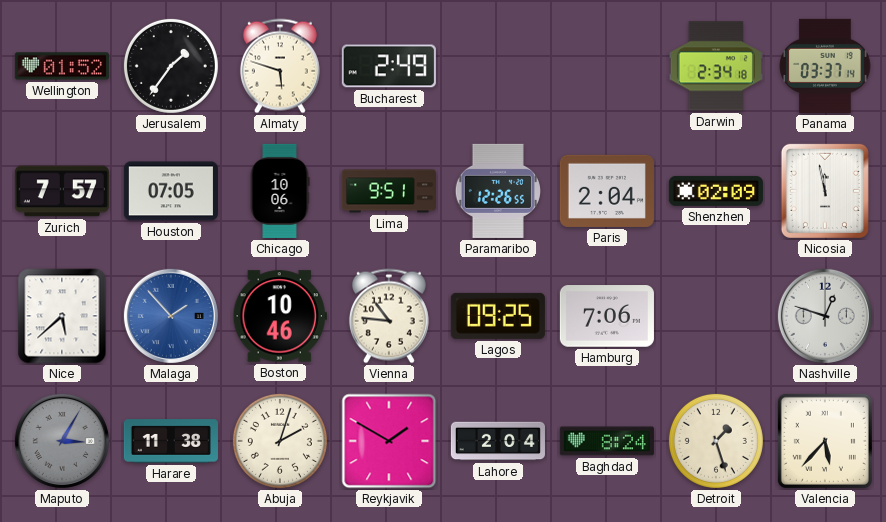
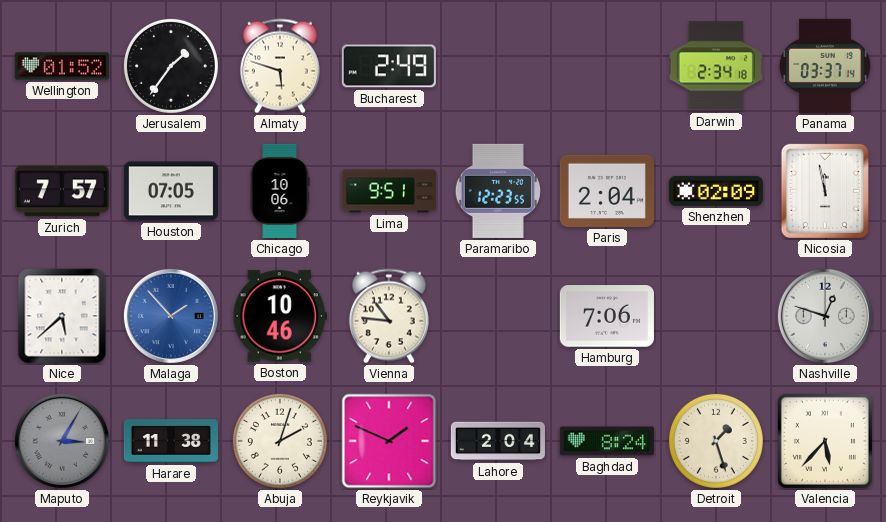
Paramaribo: 12:26 -> 12:23
Lagos: 09:25 -> none
Reykjavik: 1:50 -> 1:49
